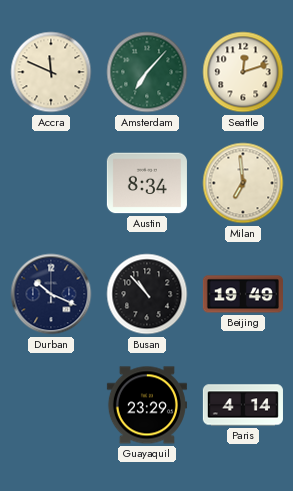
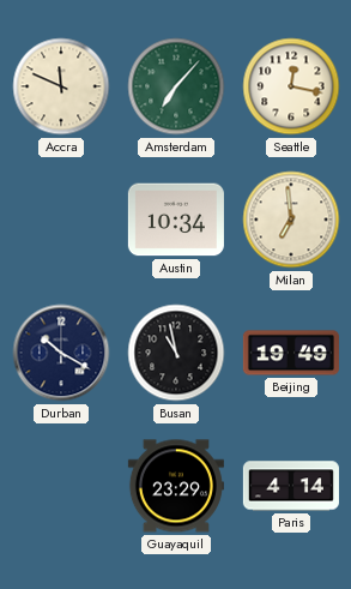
Seattle: 12:12 -> 12:17
Austin: 8:34 -> 10:34
Durban: 10:19 -> 10:20
Busan: 10:53 -> 10:58
